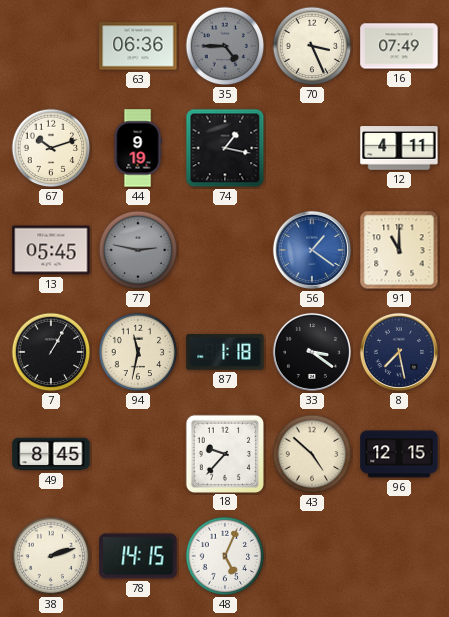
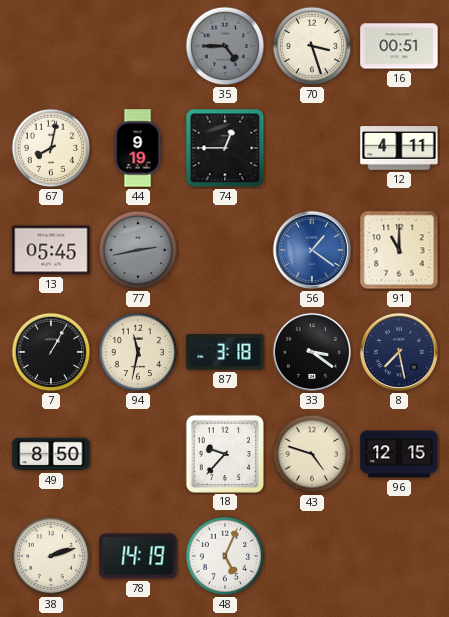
63: 06:36 -> none
70: 3:26 -> 3:27
16: 07:49 -> 00:51
67: 10:12 -> 8:02
74: 1:17 -> 12:45
77: 2:47 -> 2:43
87: 1:18 -> 3:18
49: 8:45 -> 8:50
43: 4:52 -> 4:48
78: 14:15 -> 14:19
